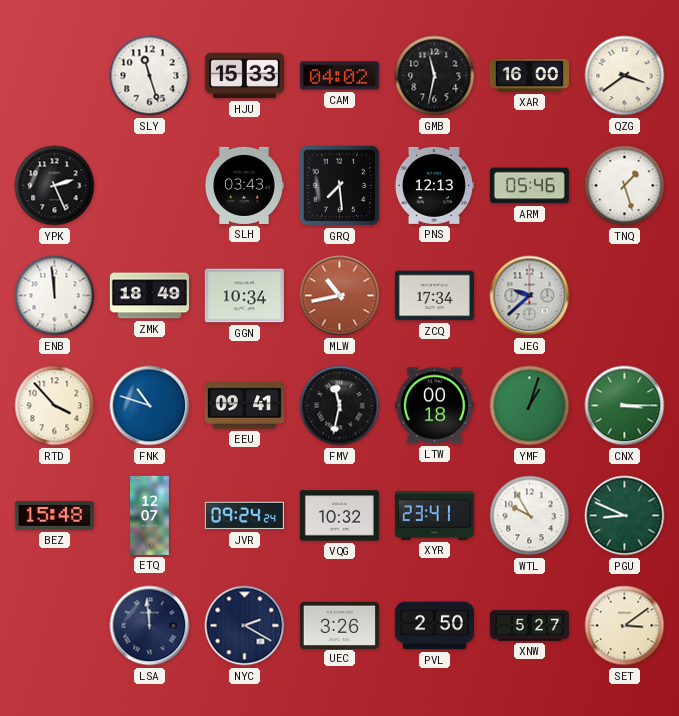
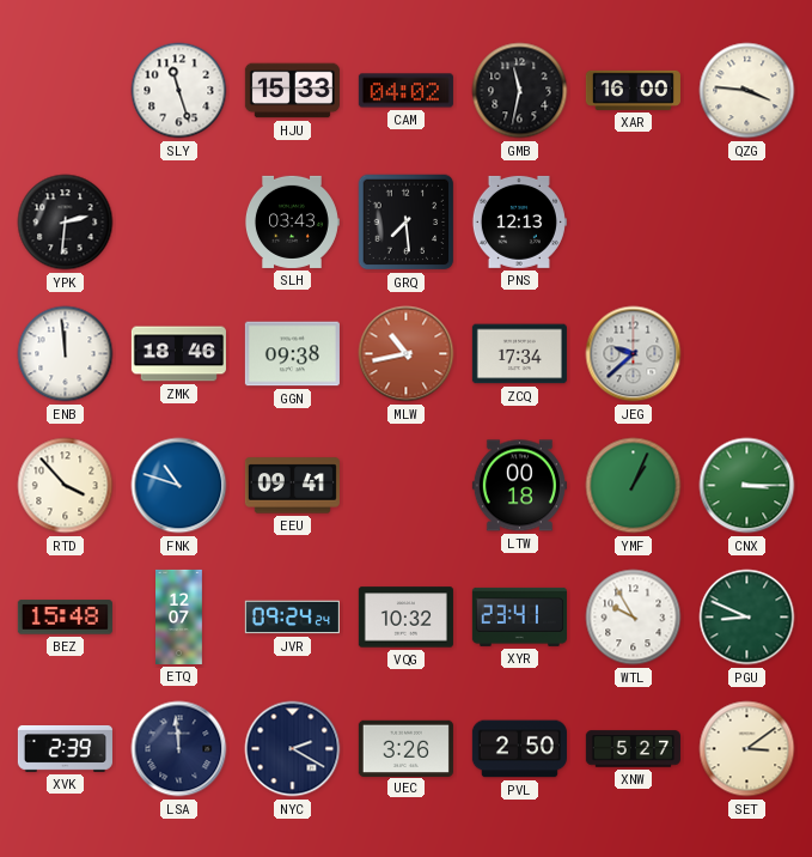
QZG: 3:39 -> 3:46
YPK: 2:26 -> 2:31
ARM: 05:46 -> none
TNQ: 1:27 -> none
ZMK: 18:49 -> 18:46
GGN: 10:34 -> 09:38
FMV: 11:32 -> none
YMF: 1:03 -> 1:04
XVK: none -> 2:39
